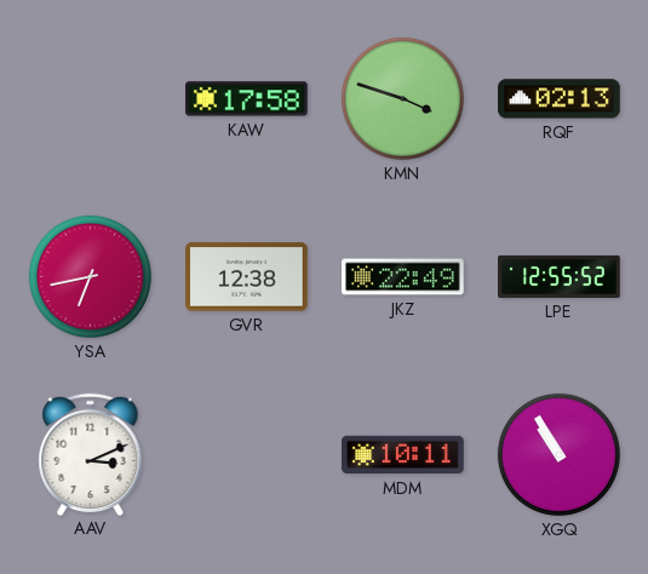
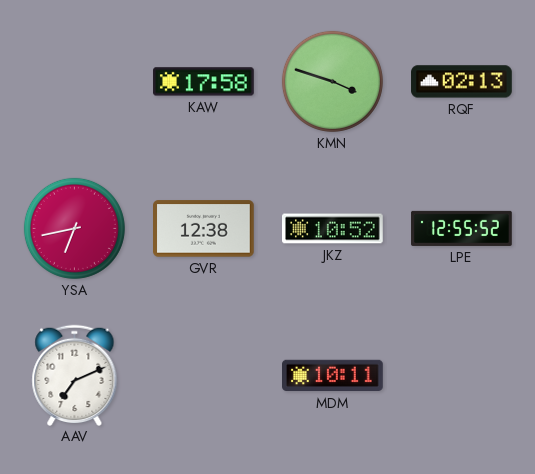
JKZ: 22:49 -> 10:52
AAV: 3:11 -> 7:11
XGQ: 10:55 -> none
